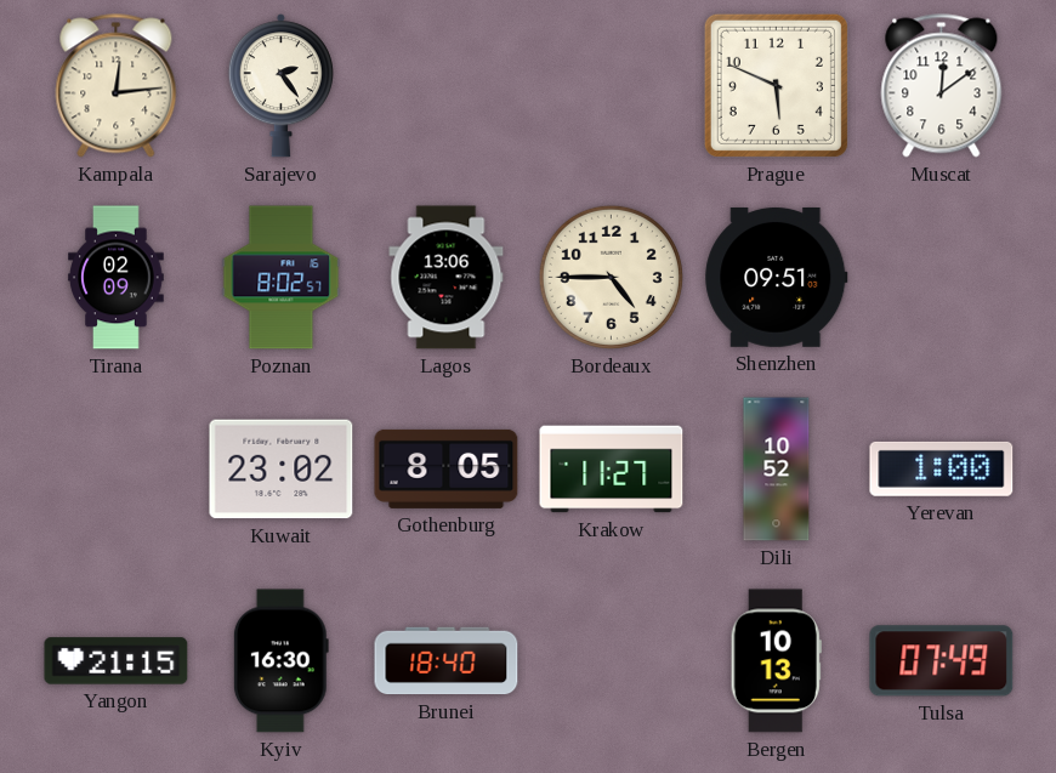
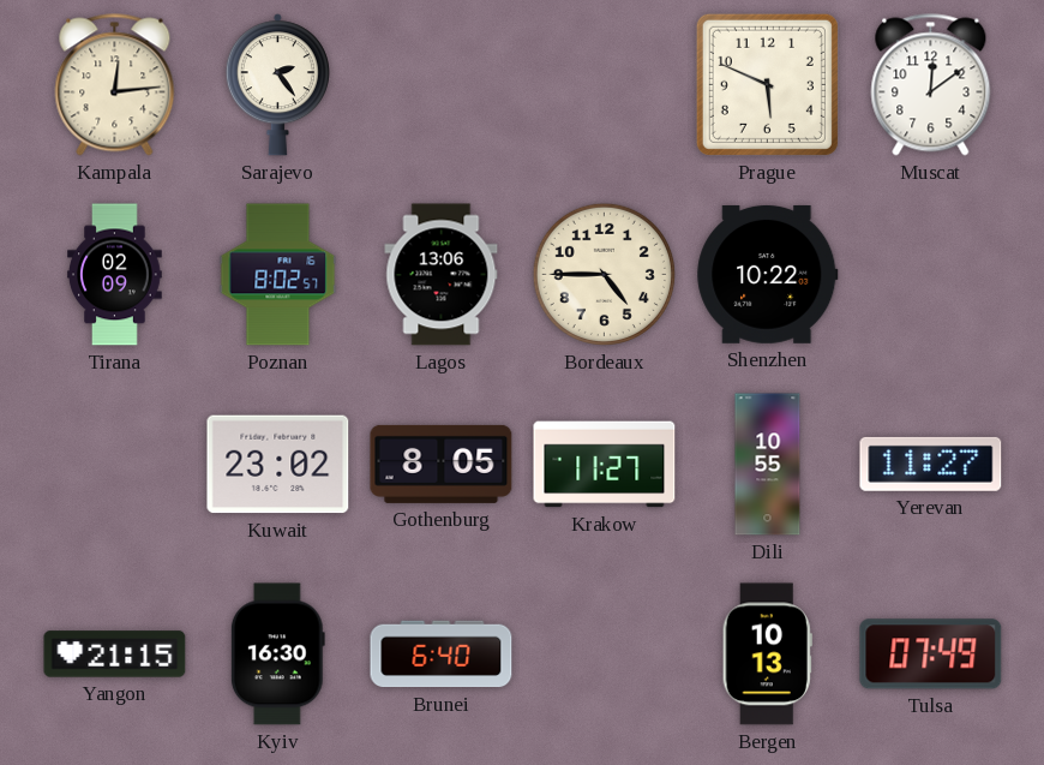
Shenzhen: 09:51 -> 10:22
Dili: 10:52 -> 10:55
Yerevan: 1:00 -> 11:27
Brunei: 18:40 -> 6:40
